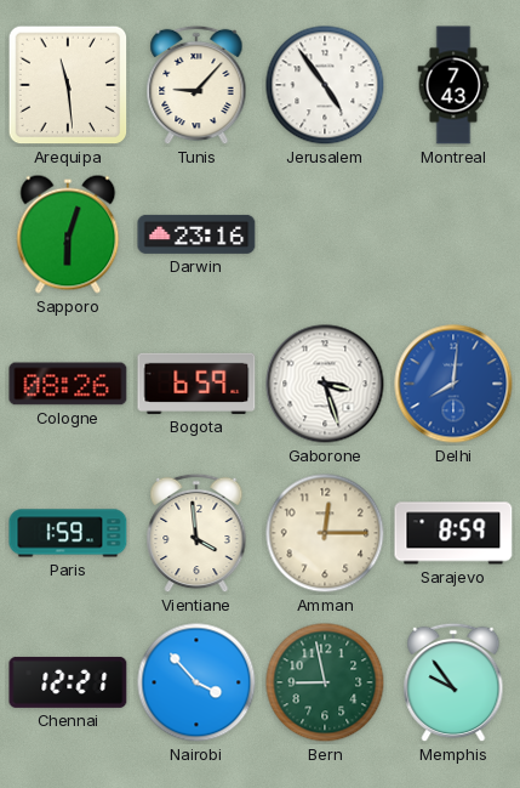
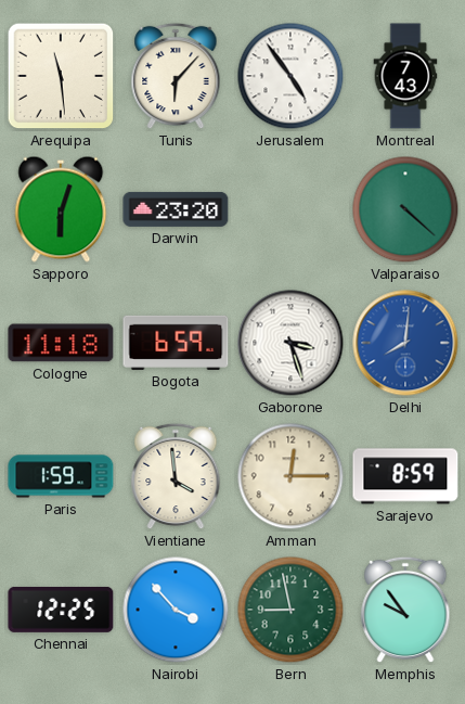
Tunis: 9:07 -> 6:07
Darwin: 23:16 -> 23:20
Valparaiso: none -> 4:22
Cologne: 08:26 -> 11:18
Chennai: 12:21 -> 12:25
